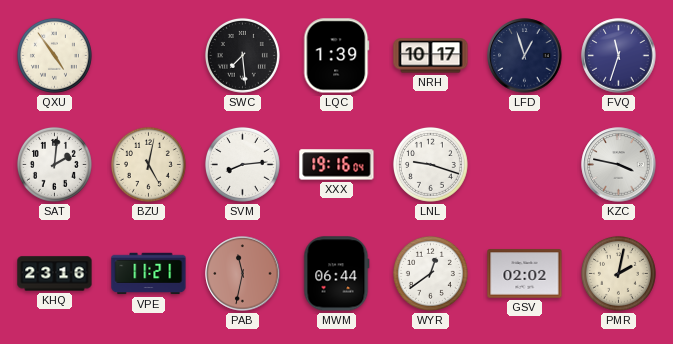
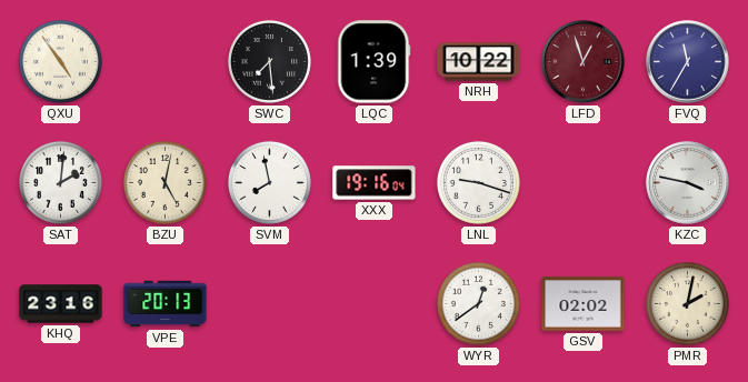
NRH: 10:17 -> 10:22
LFD dial: navy -> burgundy
FVQ: 11:33 -> 11:35
SVM: 8:14 -> 7:58
VPE: 11:21 -> 20:13
PAB: 11:32 -> none
MWM: 06:44 -> none
